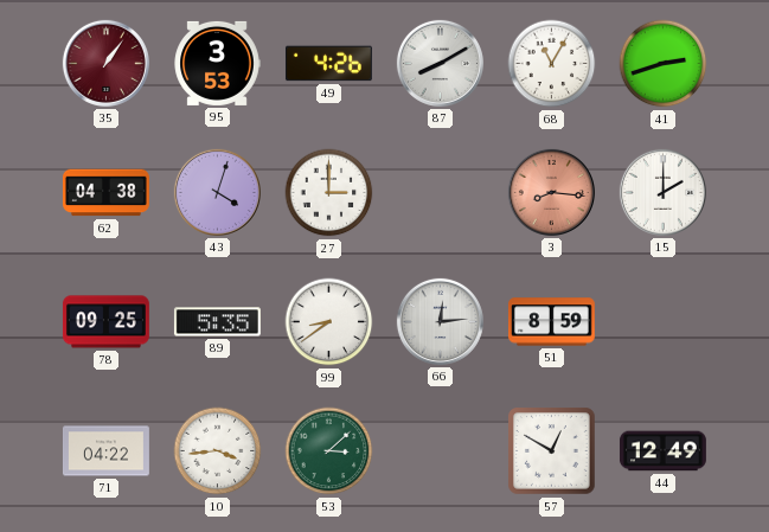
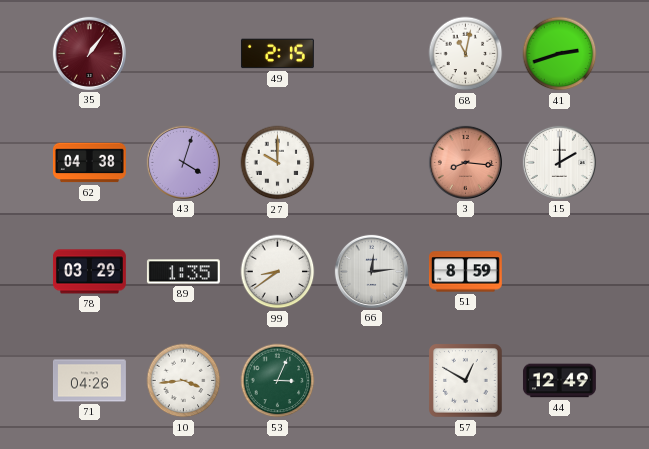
95: 3:53 -> none
49: 4:26 -> 2:15
87: 8:10 -> none
68: 11:05 -> 11:02
27: 3:00 -> 10:00
78: 09:25 -> 03:29
89: 5:35 -> 1:35
71: 04:22 -> 04:26
53: 3:08 -> 3:04
